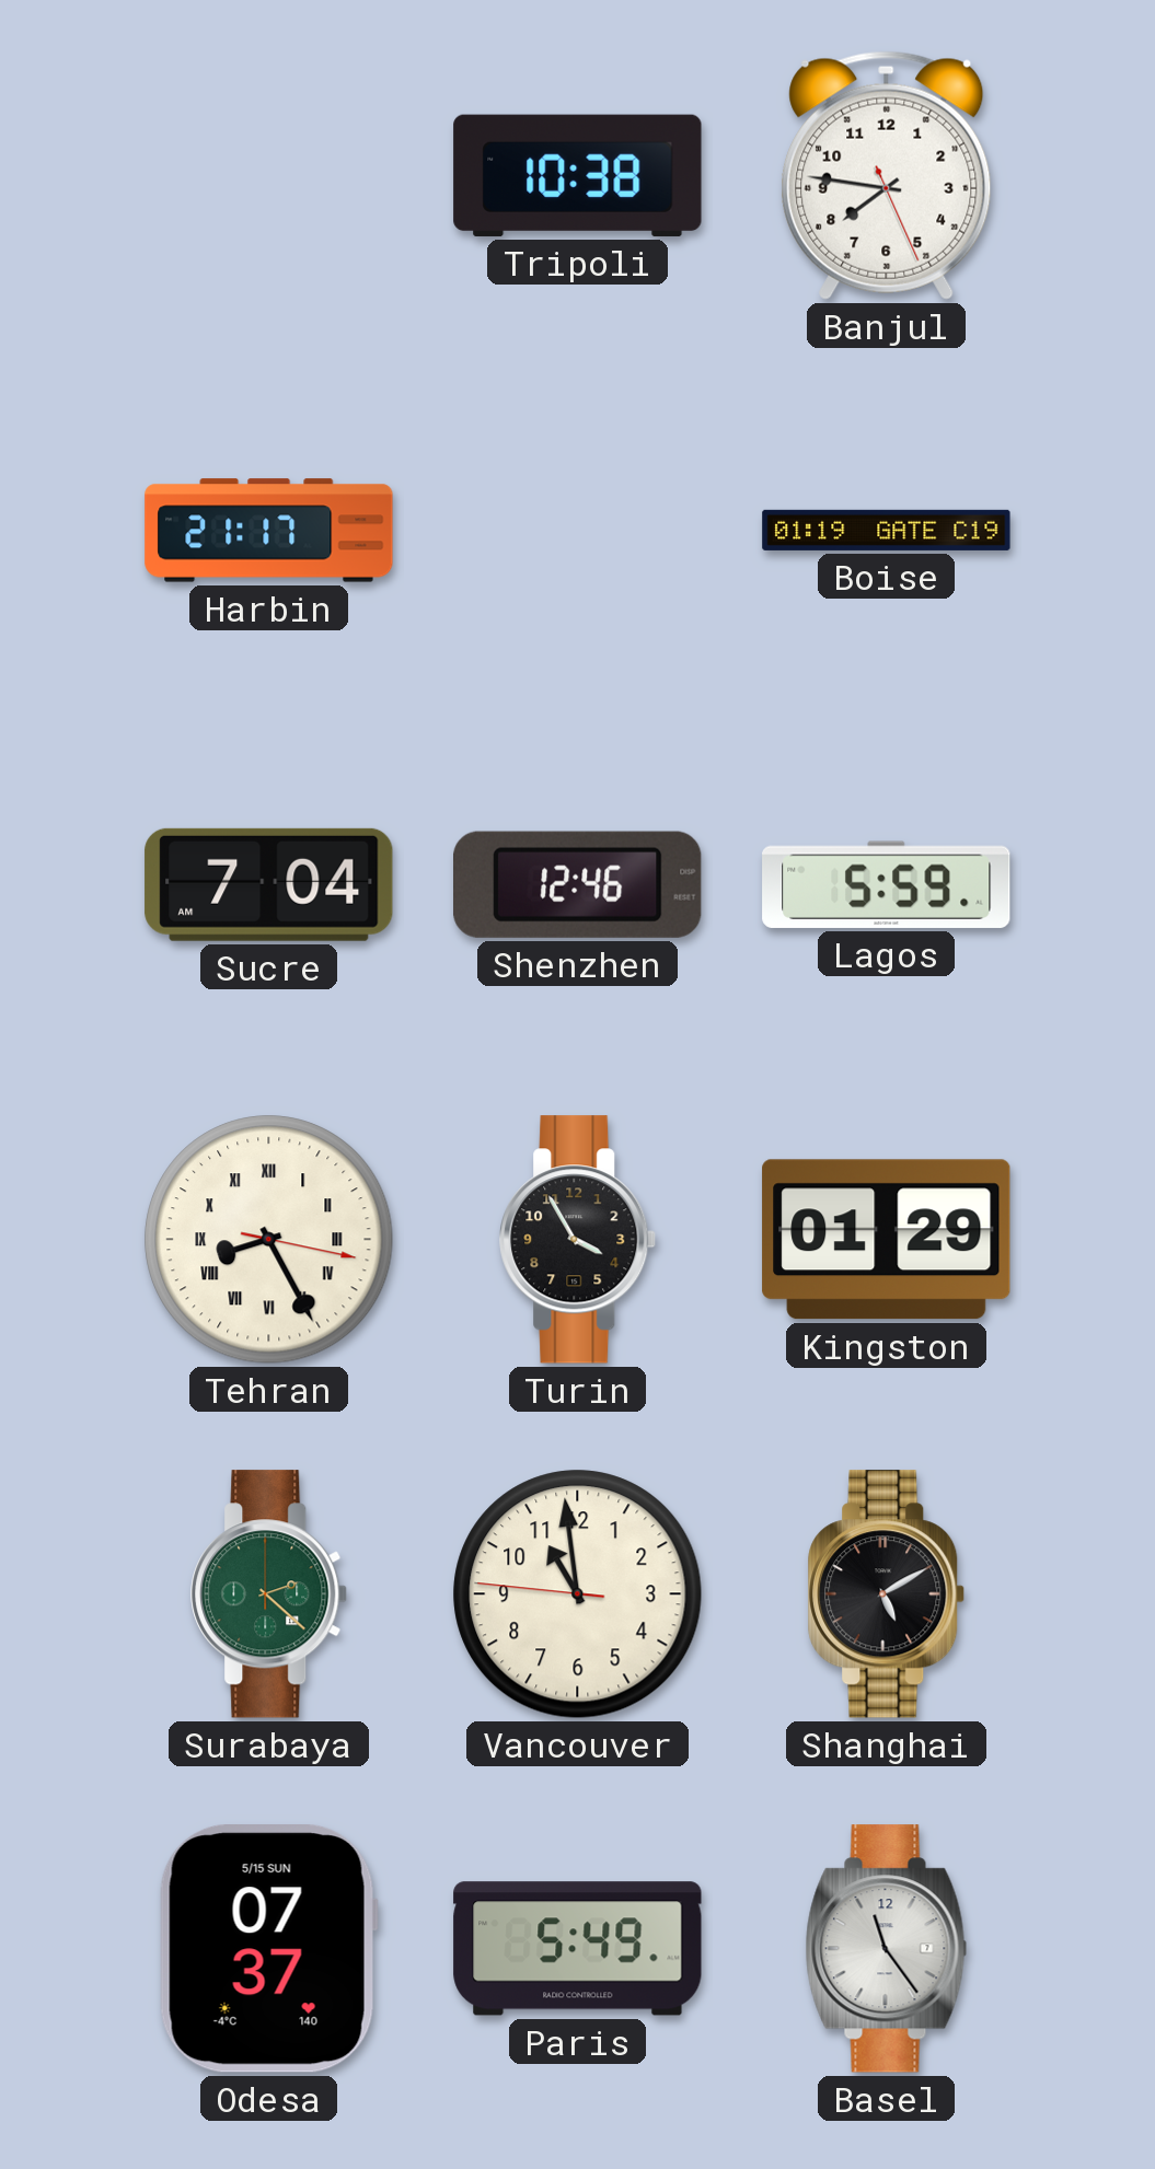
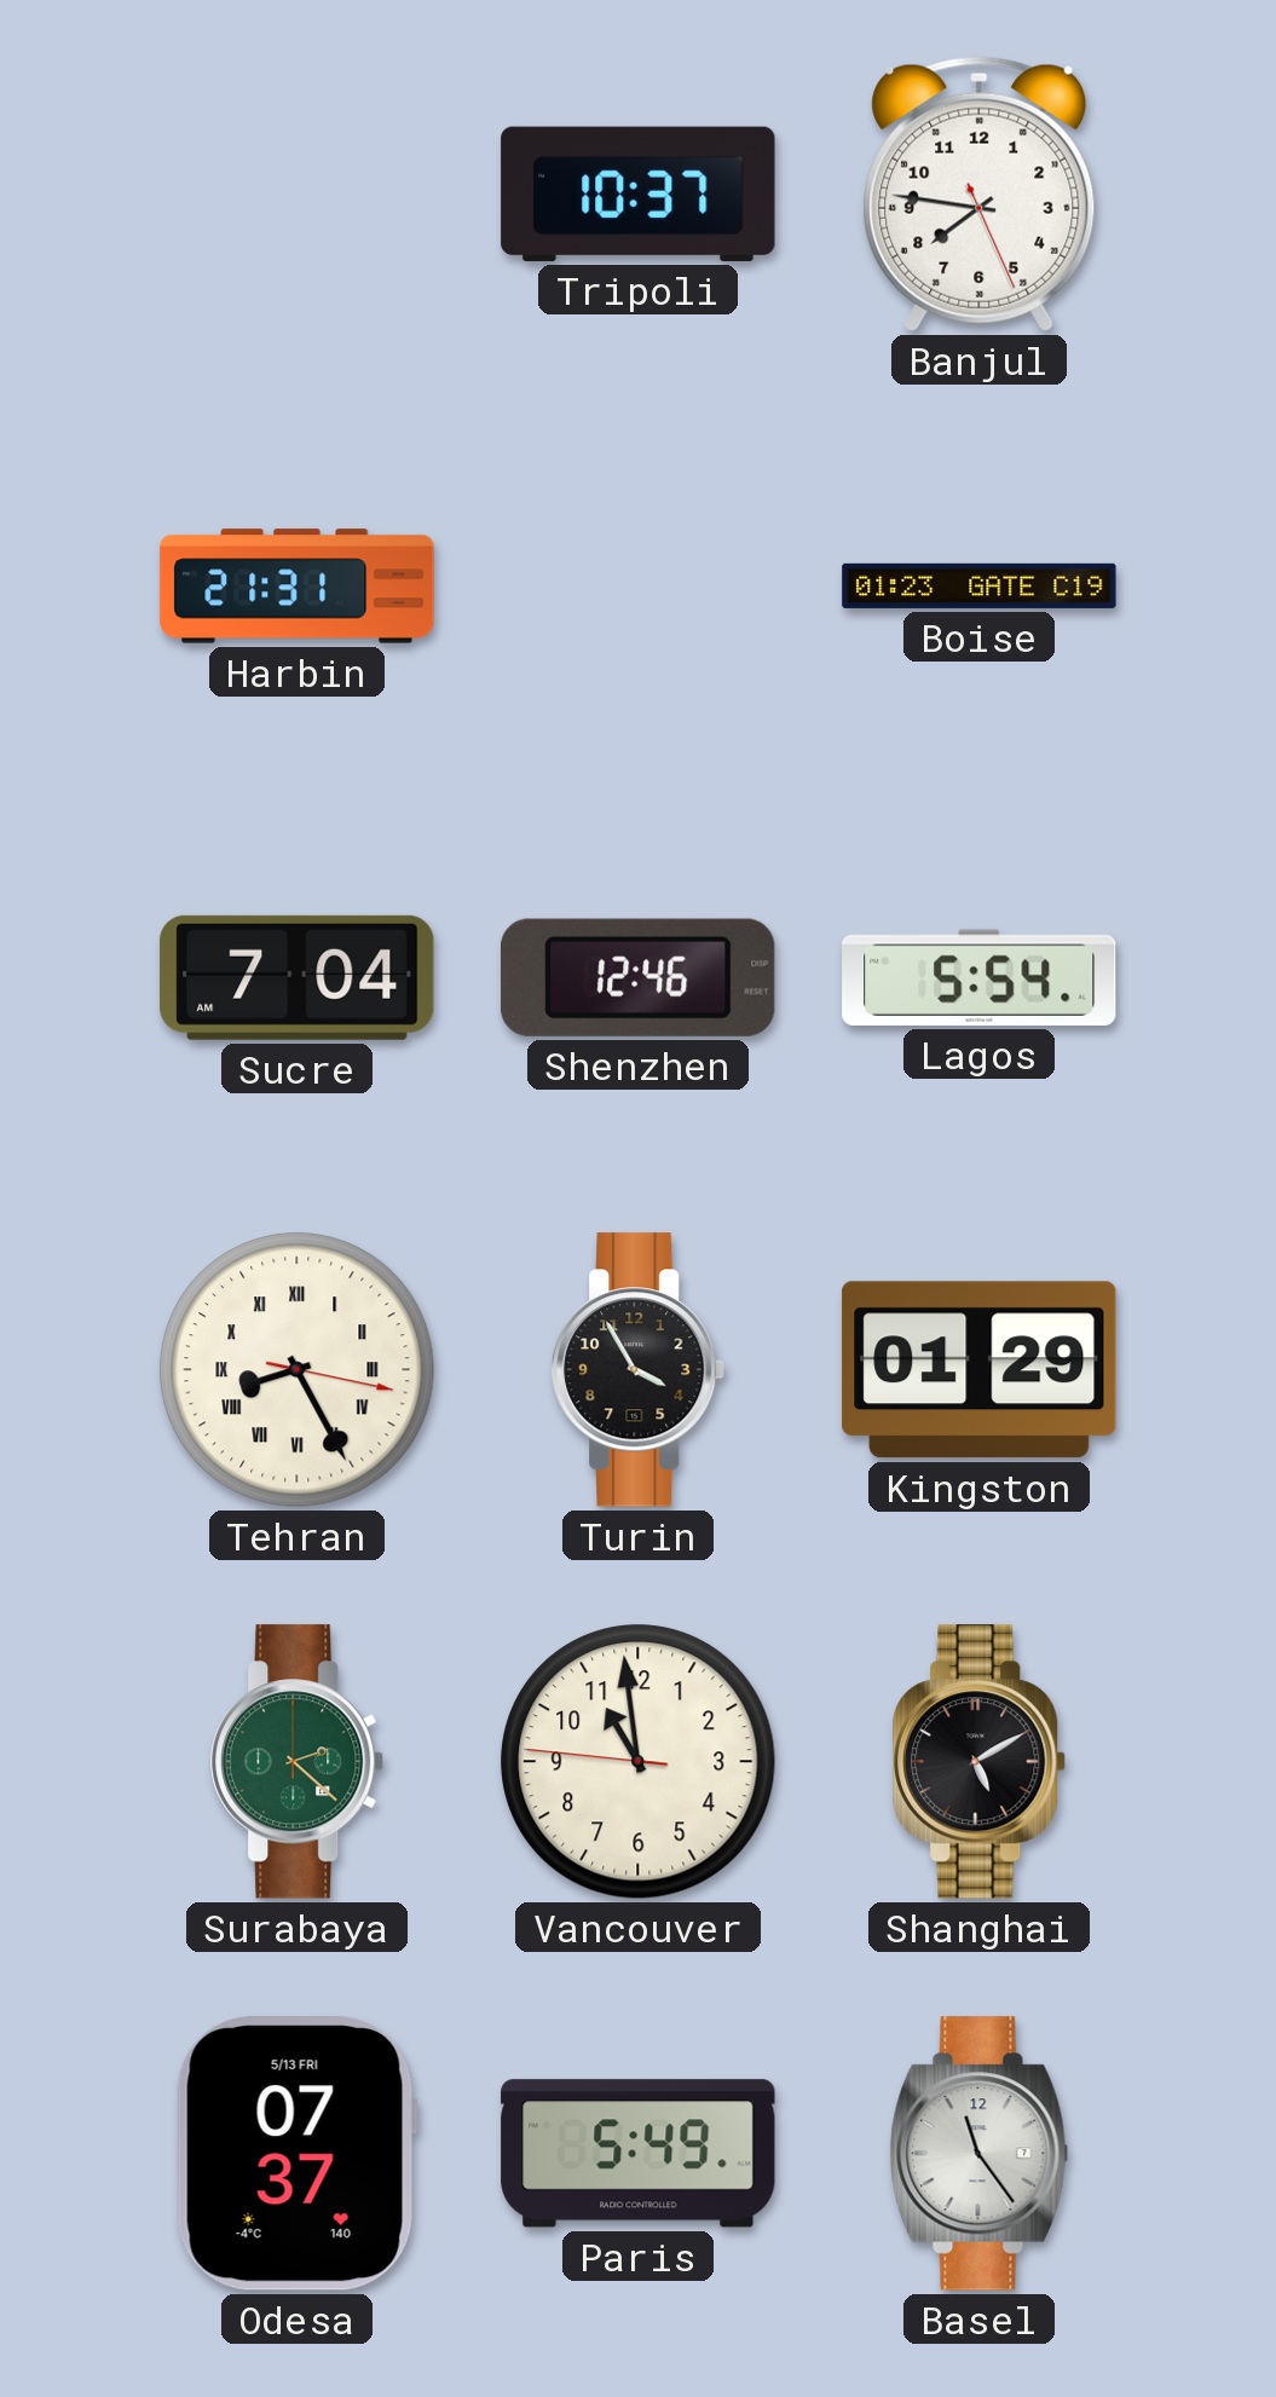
Tripoli: 10:38 -> 10:37
Harbin: 21:17 -> 21:31
Boise: 01:19 -> 01:23
Lagos: 5:59 -> 5:54
Odesa date: 5/15 SUN -> 5/13 FRI
